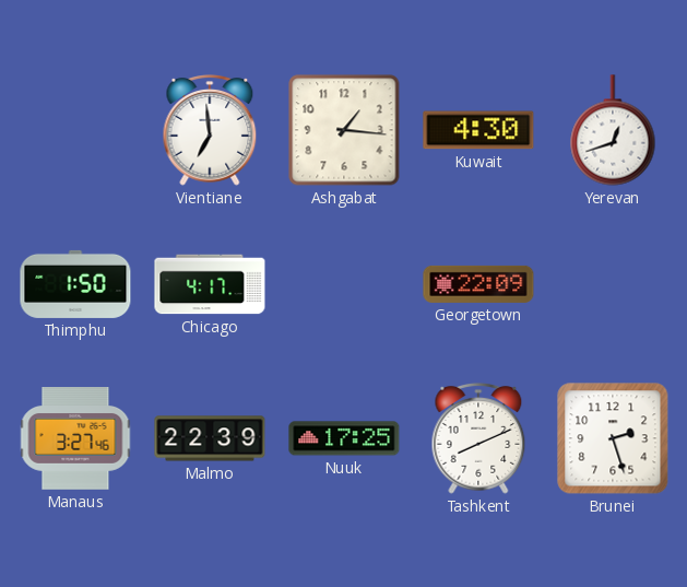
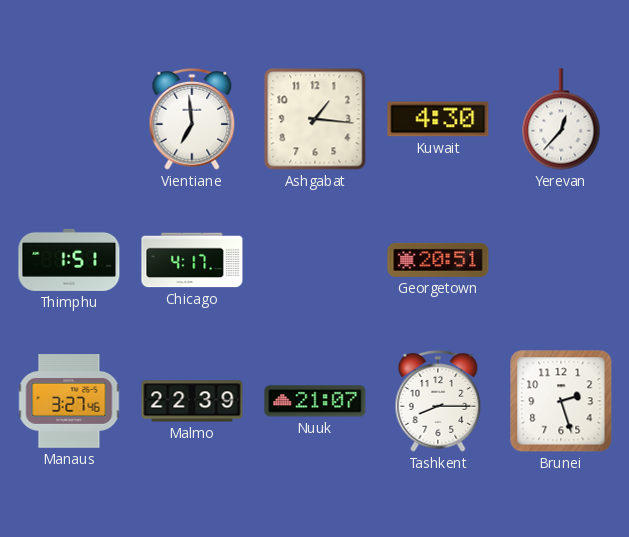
Yerevan: 12:42 -> 12:37
Thimphu: 1:50 -> 1:51
Georgetown: 22:09 -> 20:51
Nuuk: 17:25 -> 21:07
Tashkent: 8:11 -> 8:15
